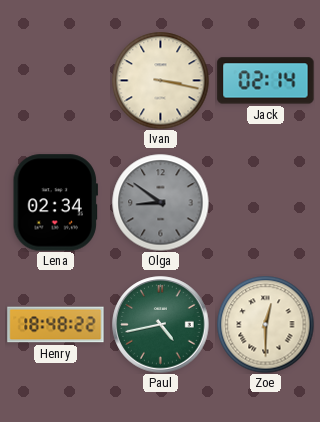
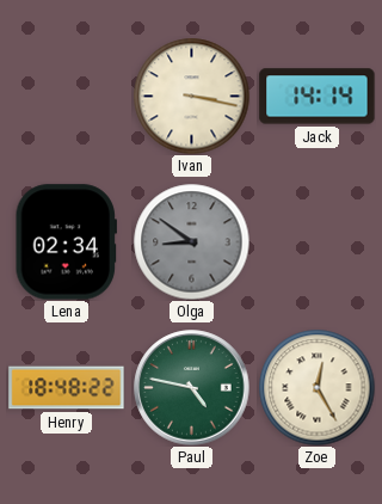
Jack: 02:14 -> 14:14
Paul: 4:43 -> 4:47
Zoe: 12:30 -> 12:25
